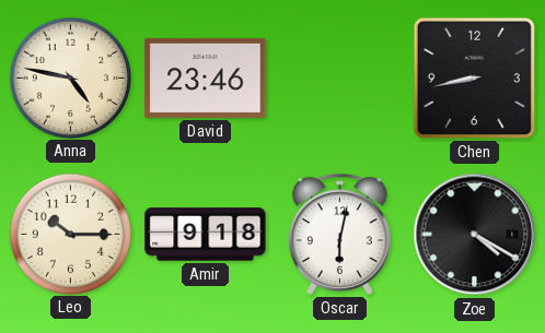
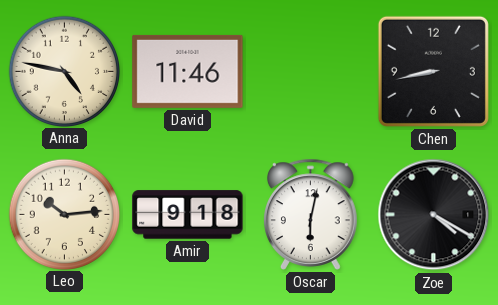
David: 23:46 -> 11:46
Leo: 10:15 -> 10:14
